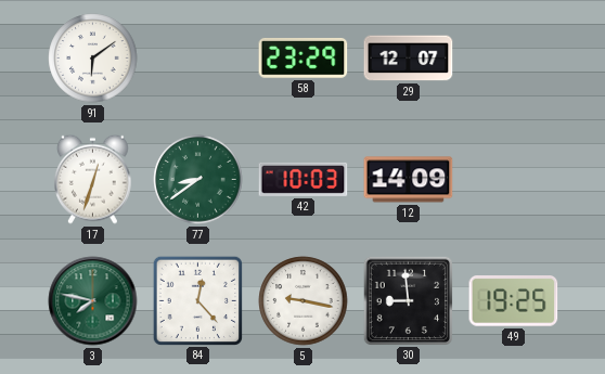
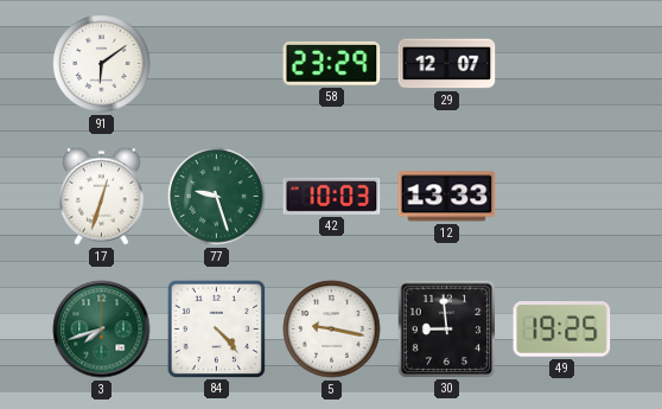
77: 8:39 -> 9:27
12: 14:09 -> 13:33
3: 7:47 -> 7:42
84: 12:23 -> 4:23
